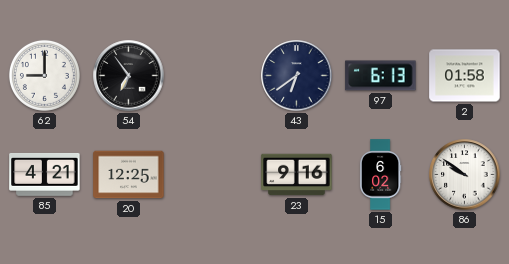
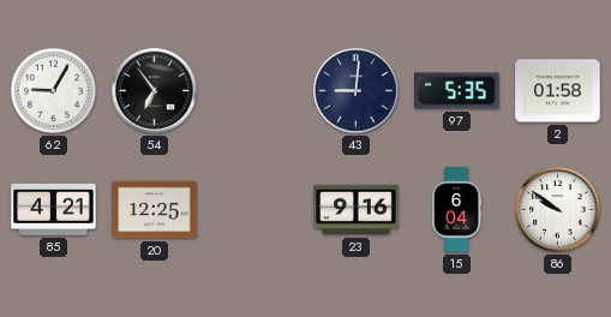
62: 9:00 -> 9:05
43: 6:39 -> 9:01
97: 6:13 -> 5:35
15: 6:02 -> 6:04
